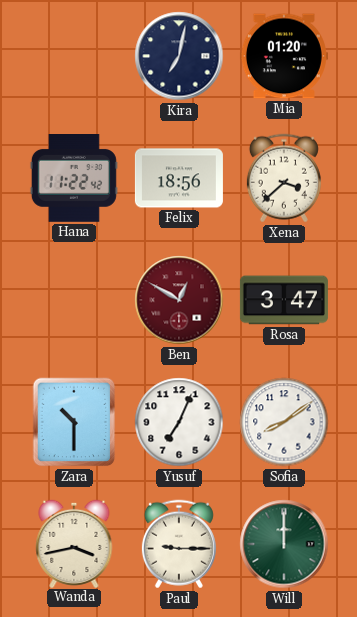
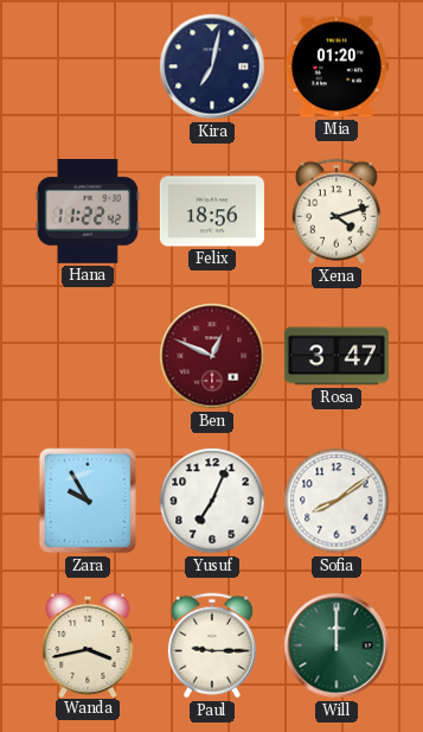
Xena: 3:38 -> 4:12
Ben: 12:50 -> 12:49
Zara: 10:30 -> 9:55
